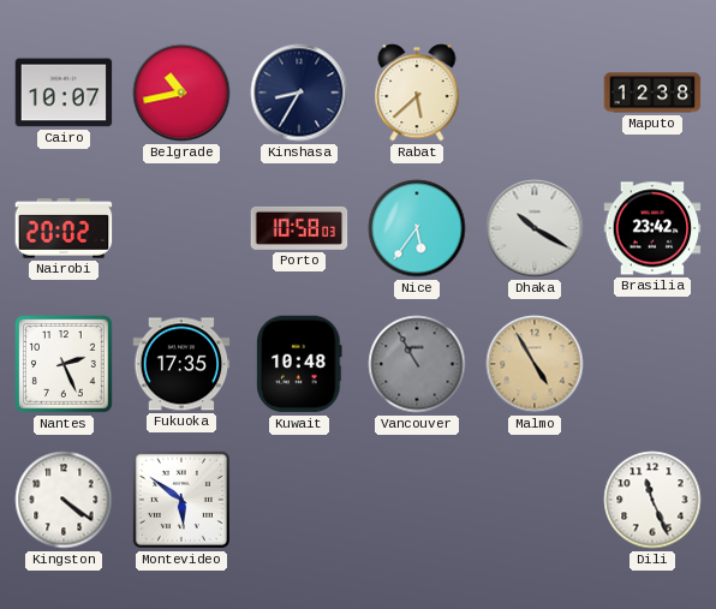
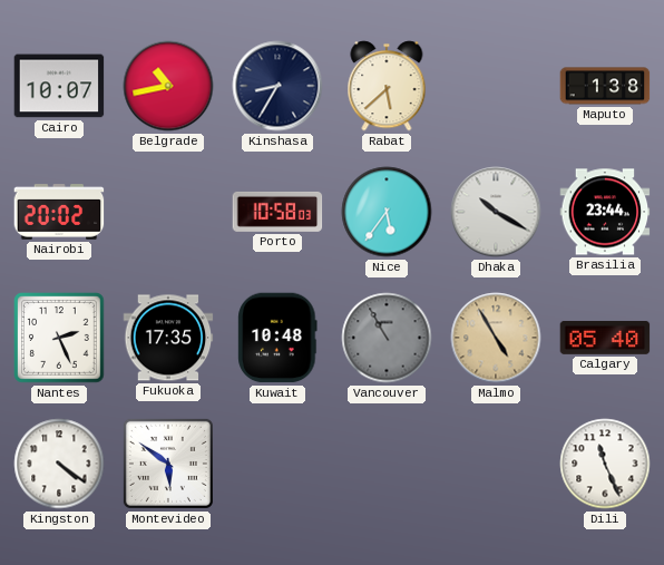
Maputo: 12:38 -> 1:38
Brasilia: 23:42 -> 23:44
Calgary: none -> 05:40
